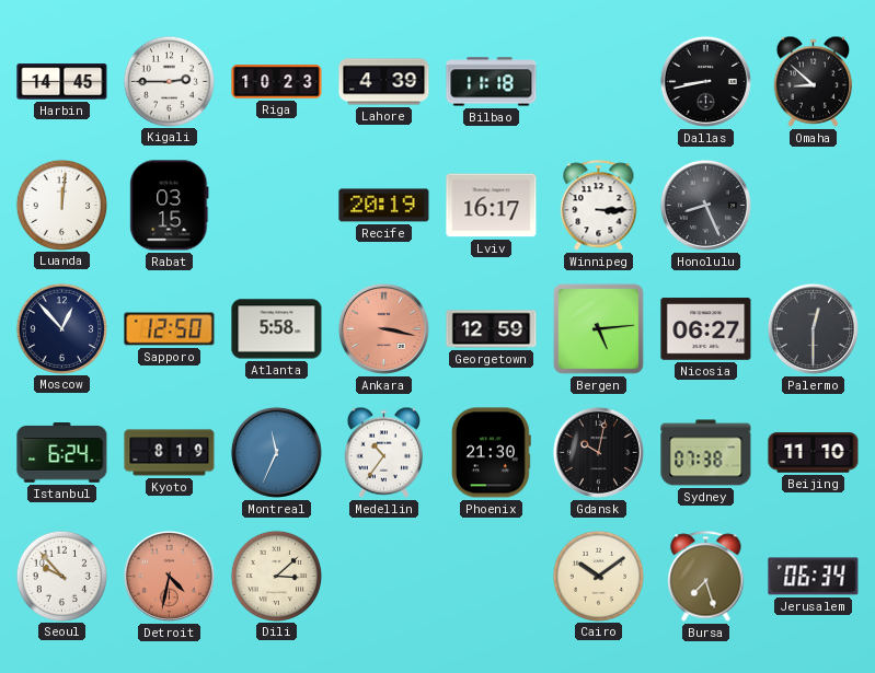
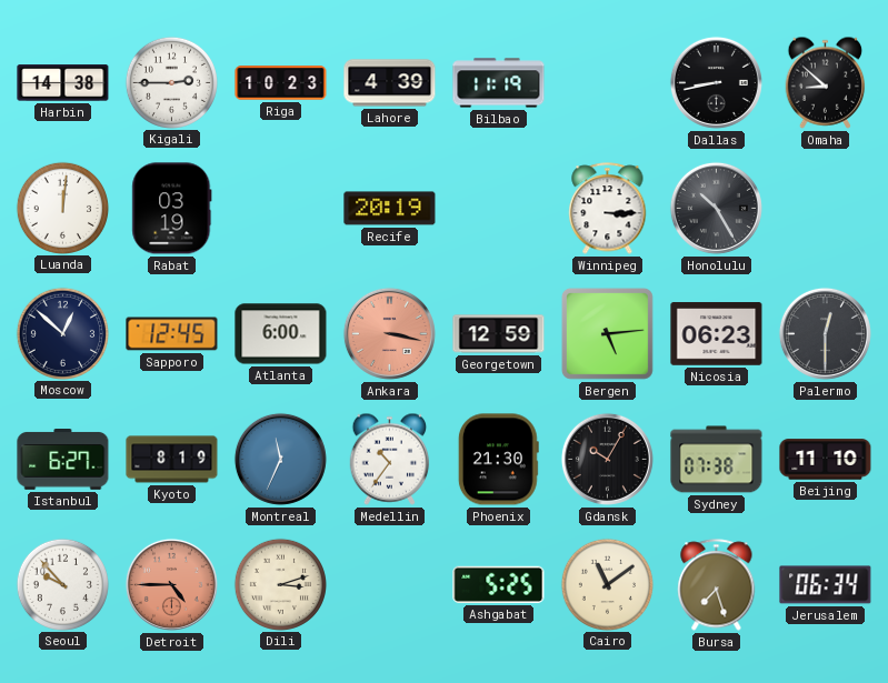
Harbin: 14:45 -> 14:38
Bilbao: 11:18 -> 11:19
Rabat: 03:15 -> 03:19
Lviv: 16:17 -> none
Honolulu: 8:26 -> 10:25
Moscow: 12:53 -> 12:52
Sapporo: 12:50 -> 12:45
Atlanta: 5:58 -> 6:00
Nicosia: 06:27 -> 06:23
Istanbul: 6:24 -> 6:27
Gdansk: 10:02 -> 10:05
Detroit: 4:32 -> 4:45
Dili: 3:08 -> 3:12
Ashgabat: none -> 5:25
Cairo: 10:09 -> 11:09
